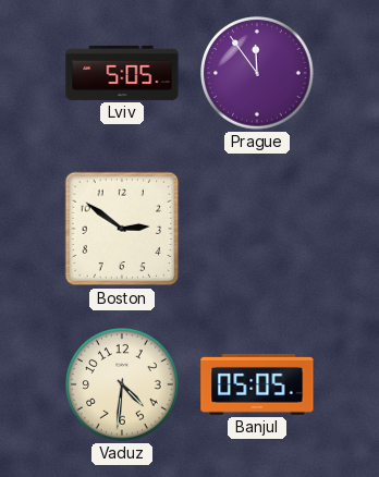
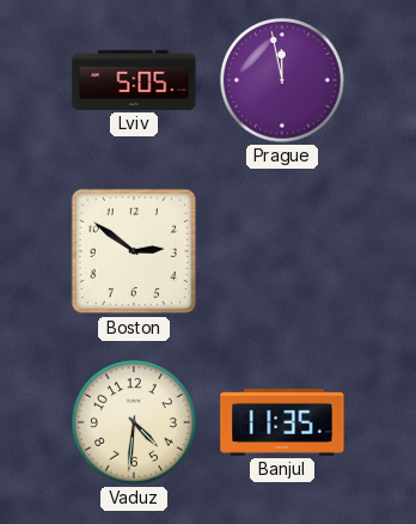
Prague: 11:54 -> 11:58
Banjul: 05:05 -> 11:35
